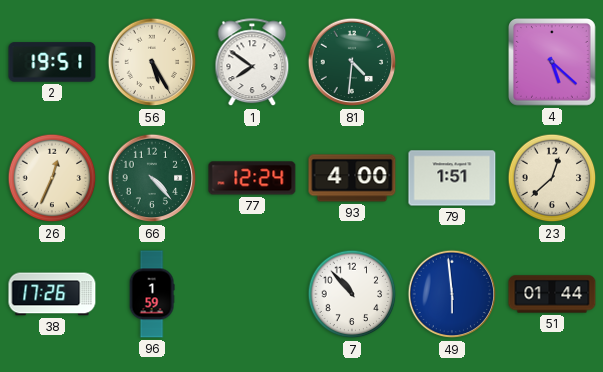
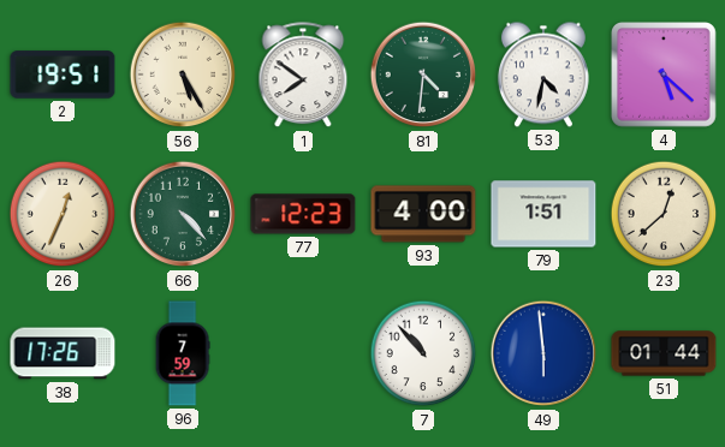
53: none -> 4:32
77: 12:24 -> 12:23
96: 1:59 -> 7:59
